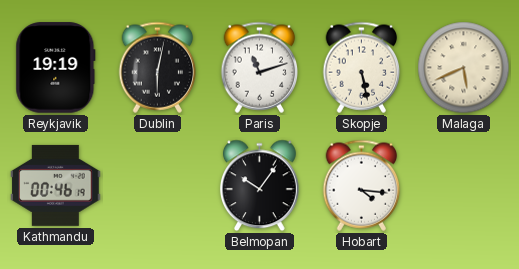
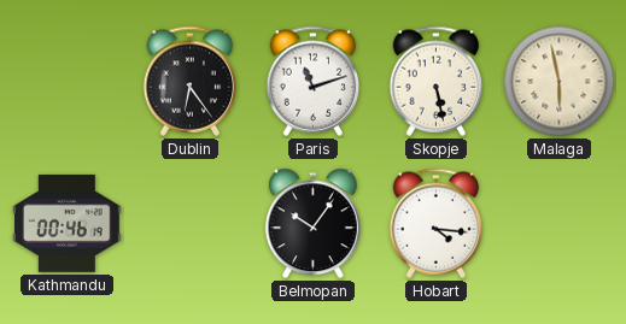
Reykjavik: 19:19 -> none
Dublin: 6:02 -> 6:24
Malaga: 5:41 -> 5:58
